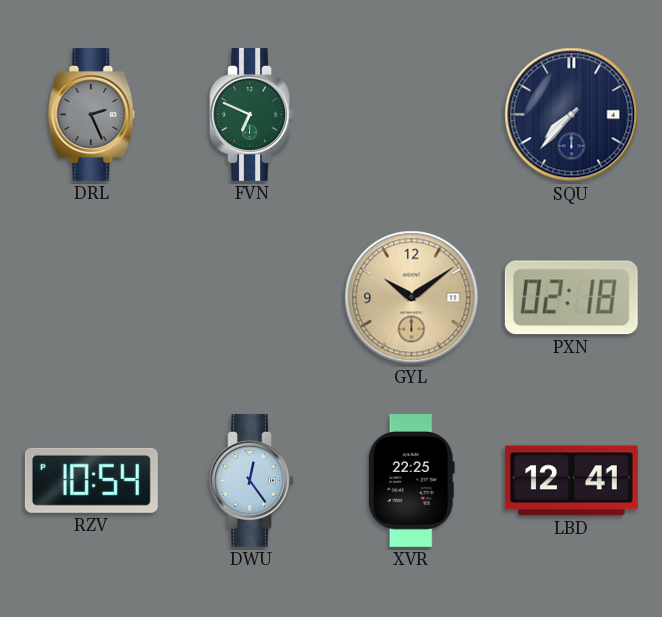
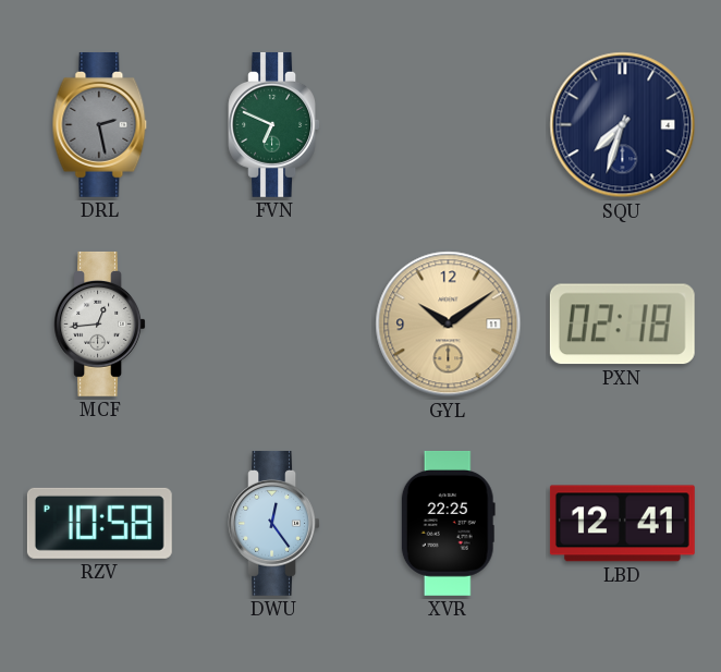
DRL: 2:26 -> 2:28
SQU: 7:37 -> 7:33
MCF: none -> 12:44
RZV: 10:54 -> 10:58
